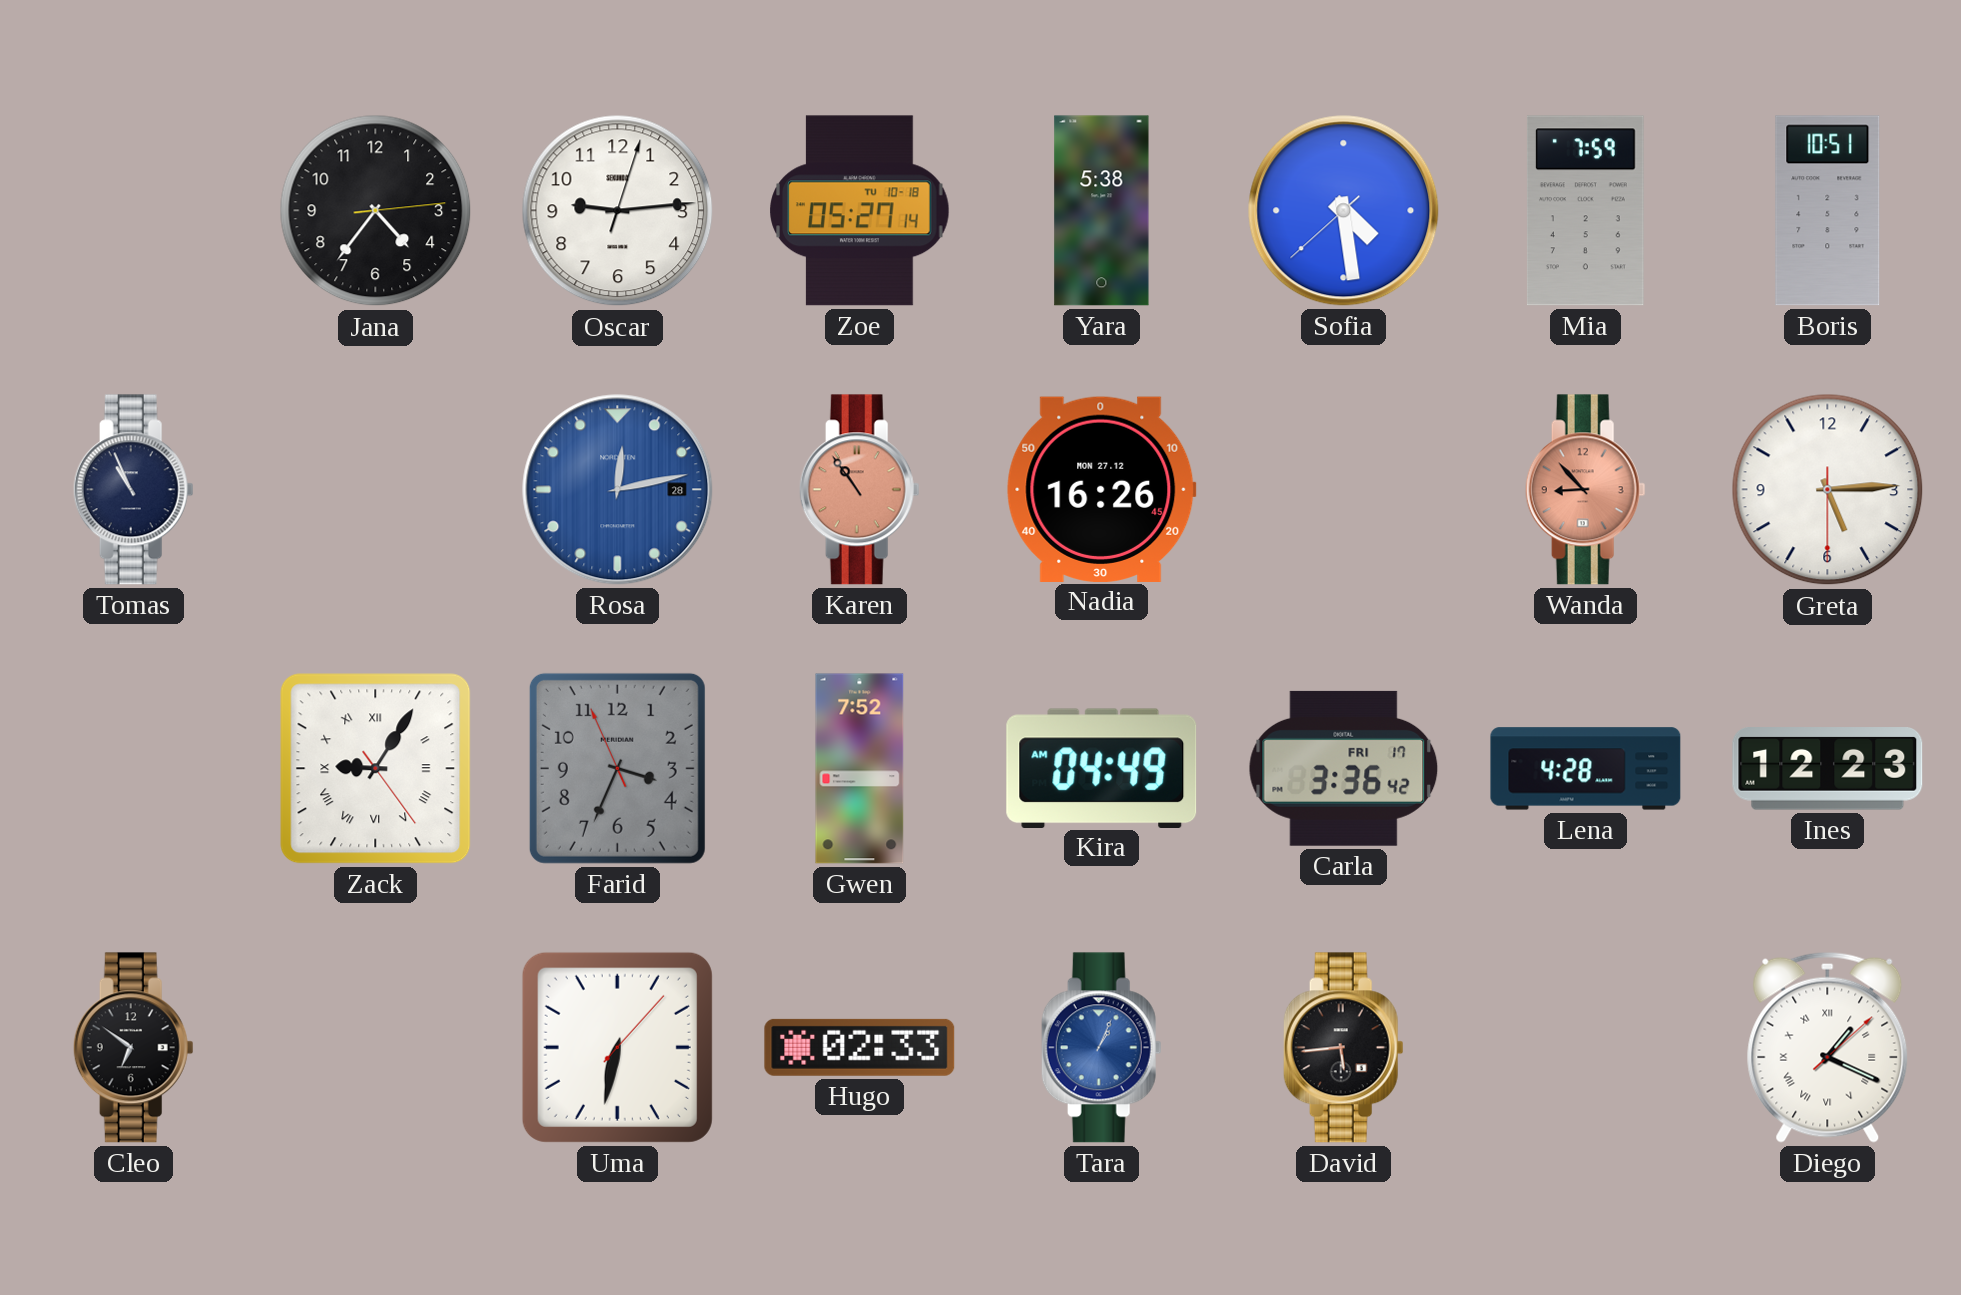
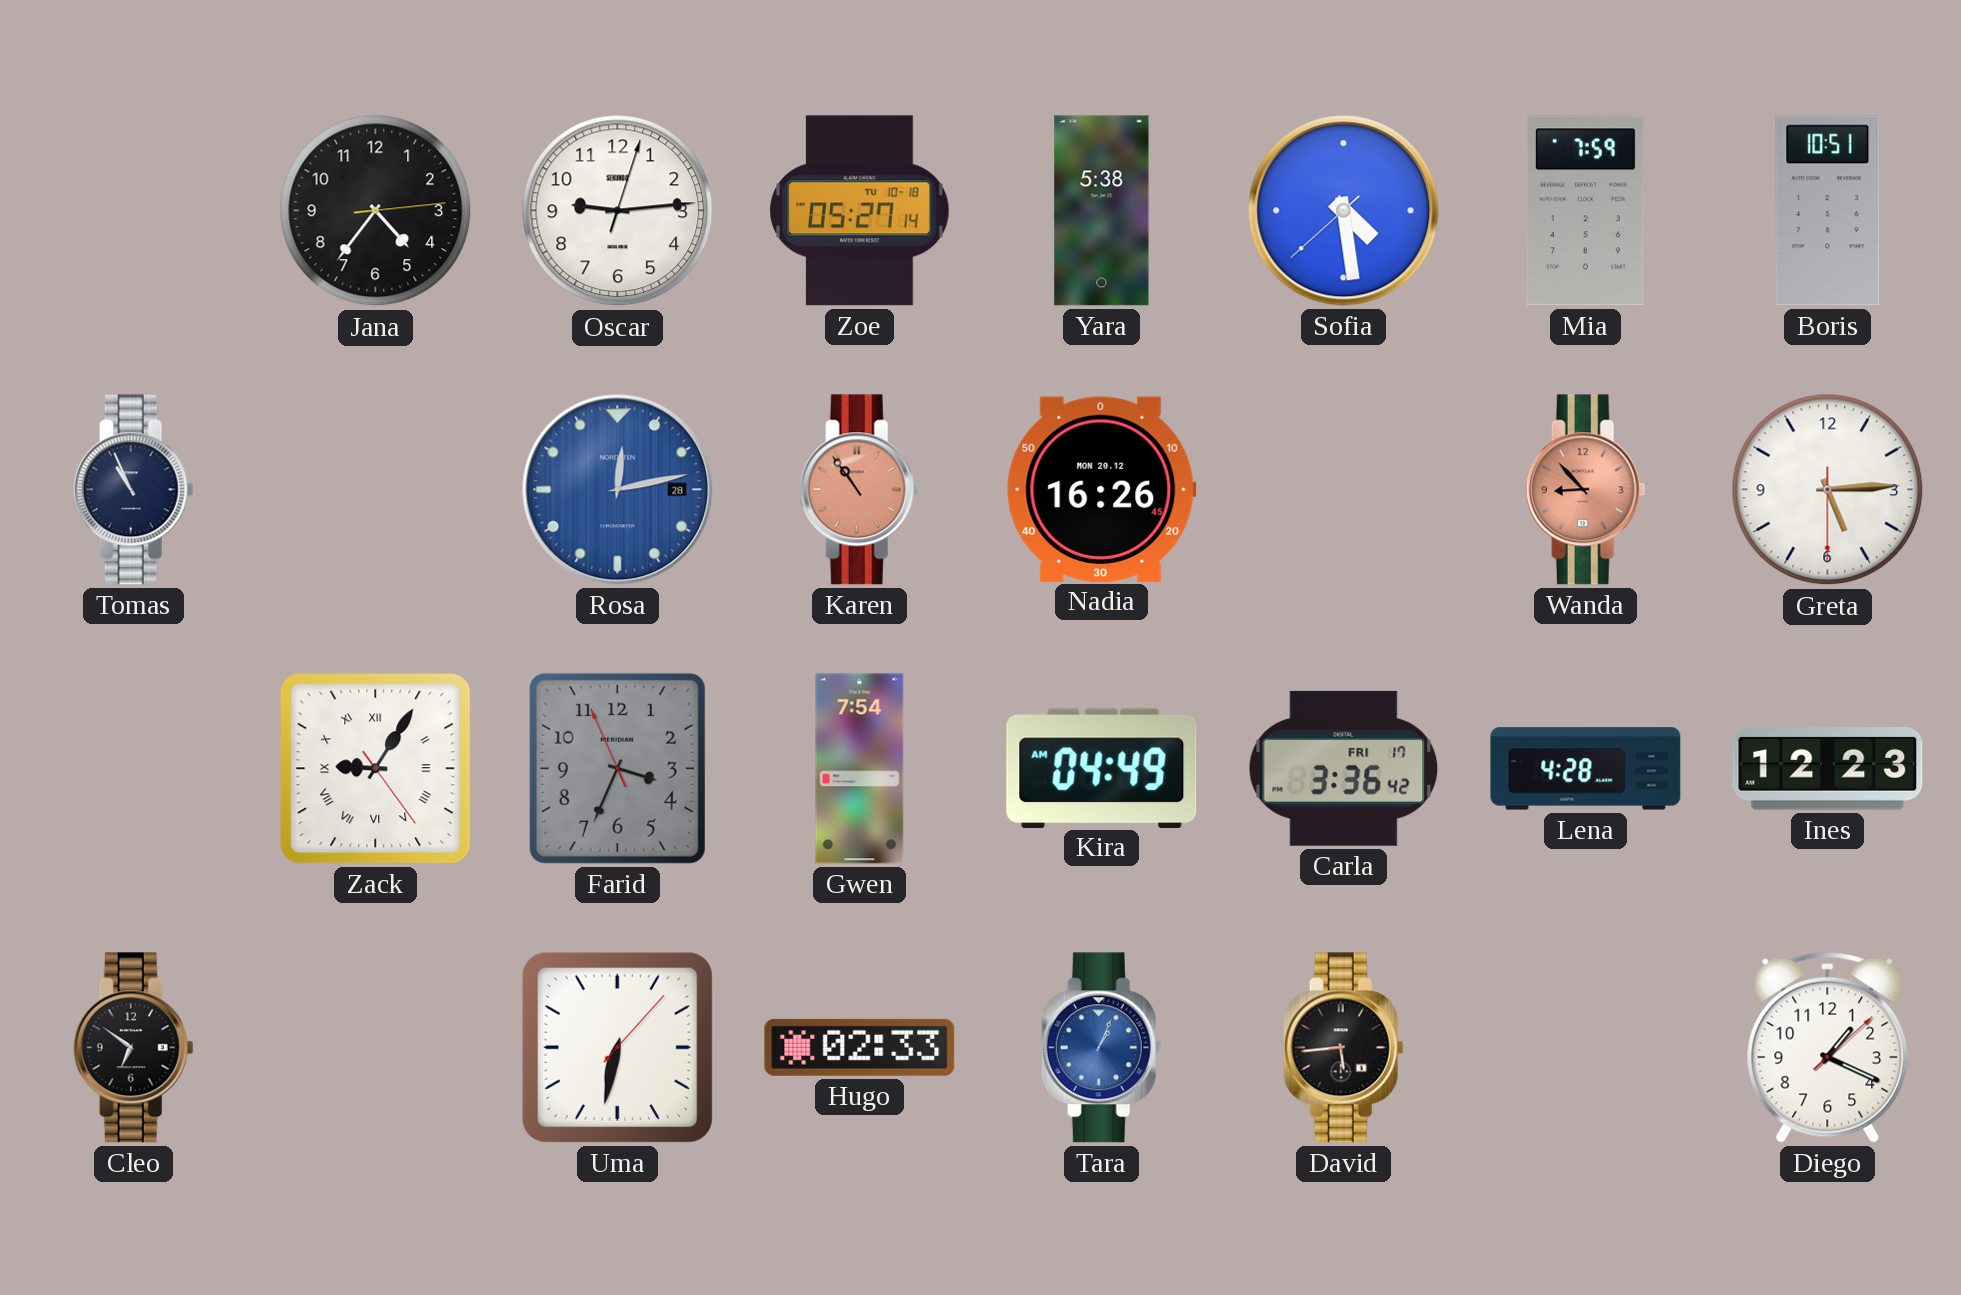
Nadia date: MON 27.12 -> MON 20.12
Gwen: 7:52 -> 7:54
Diego numerals: Roman -> Arabic
